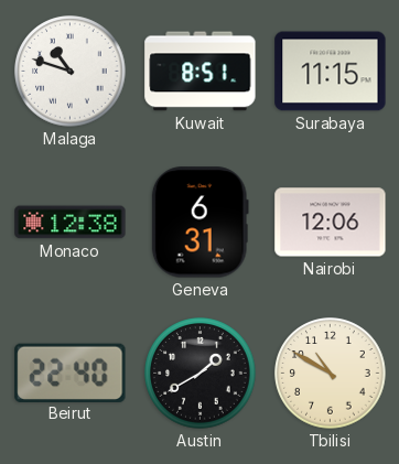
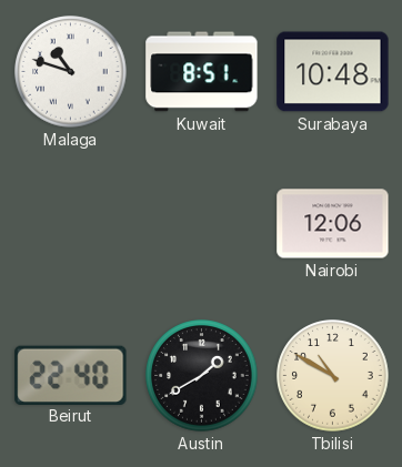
Surabaya: 11:15 -> 10:48
Monaco: 12:38 -> none
Geneva: 6:31 -> none
